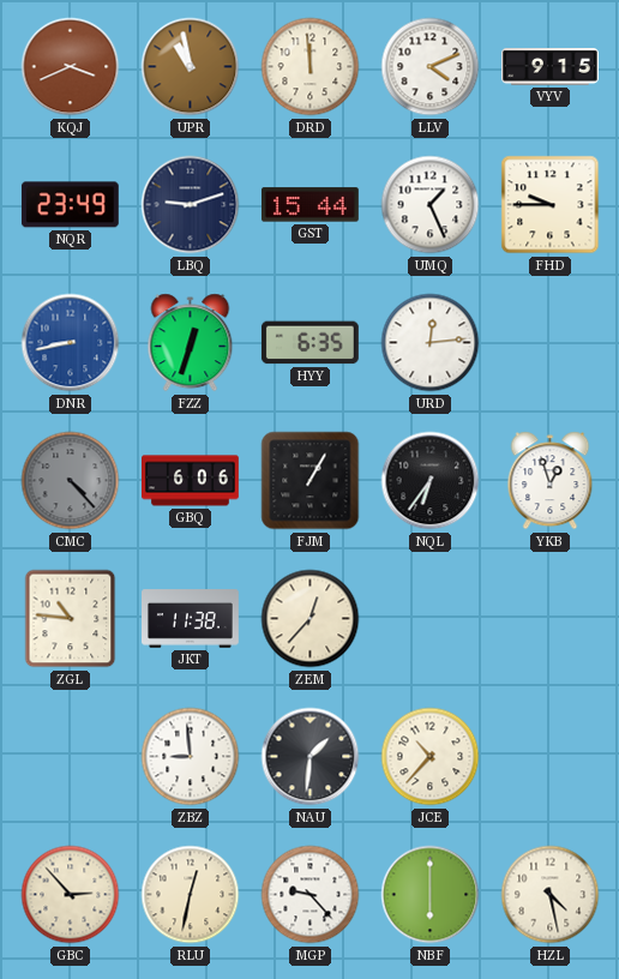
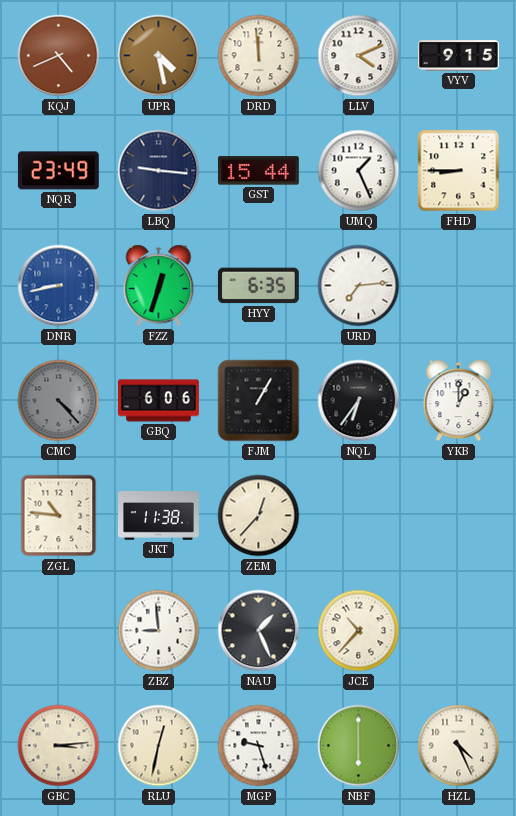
KQJ: 3:41 -> 4:41
UPR: 10:58 -> 4:28
LBQ: 9:12 -> 9:16
FHD: 9:45 -> 8:45
URD: 12:14 -> 7:14
YKB: 12:57 -> 1:00
NAU: 1:31 -> 1:26
GBC: 2:53 -> 3:14
MGP: 9:23 -> 9:27
HZL: 4:28 -> 4:26
